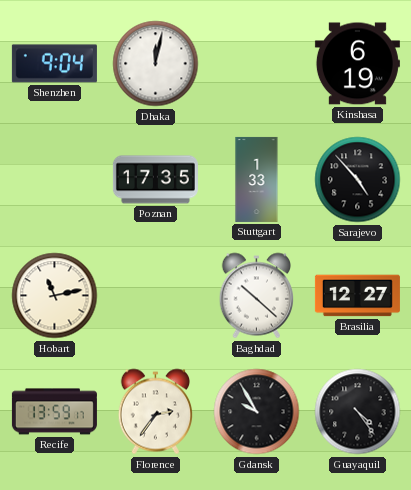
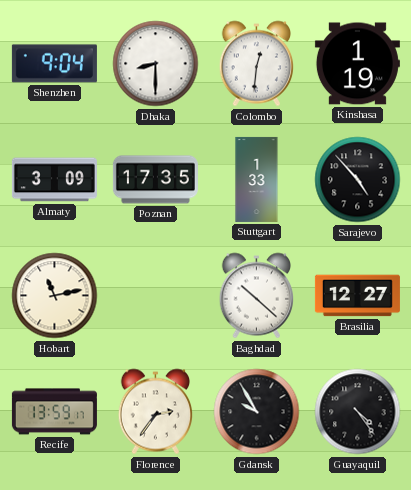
Dhaka: 12:02 -> 8:30
Colombo: none -> 12:31
Kinshasa: 6:19 -> 1:19
Almaty: none -> 3:09
